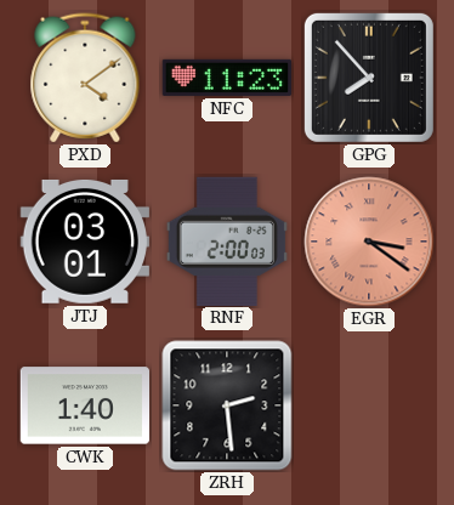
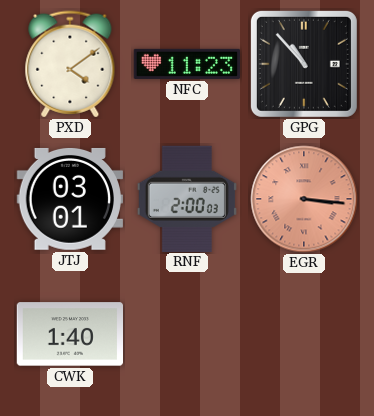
GPG: 7:53 -> 10:53
EGR: 3:21 -> 3:16
ZRH: 2:29 -> none
